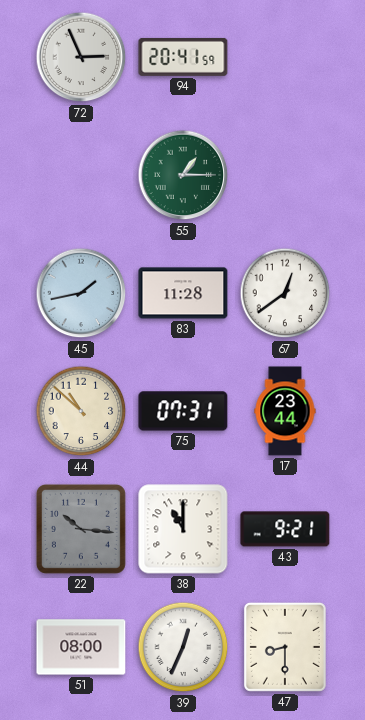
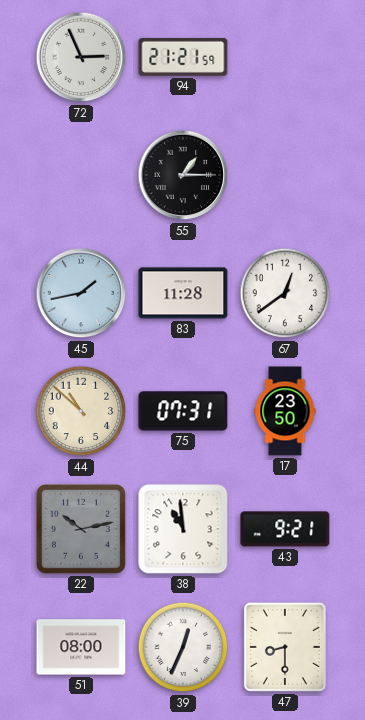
94: 20:41 -> 21:21
55 dial: green -> black
17: 23:44 -> 23:50
22: 10:16 -> 10:13
38: 11:00 -> 10:59
